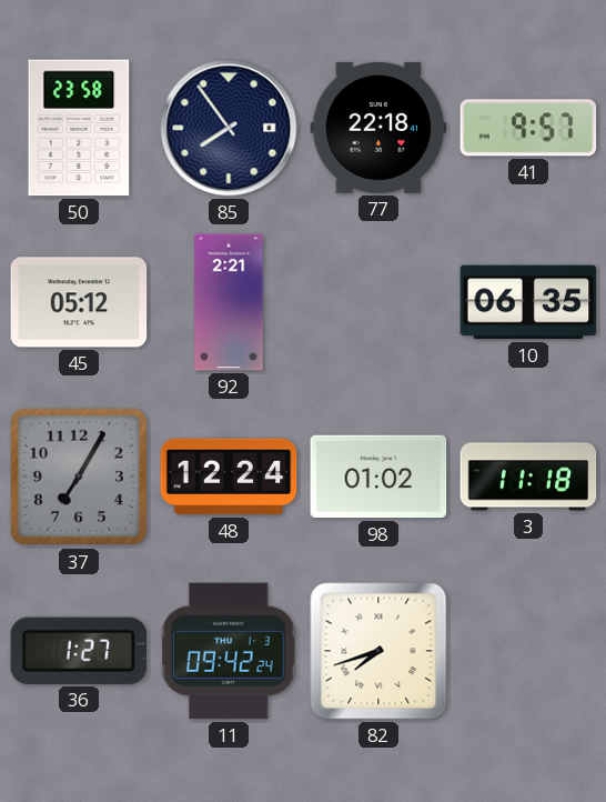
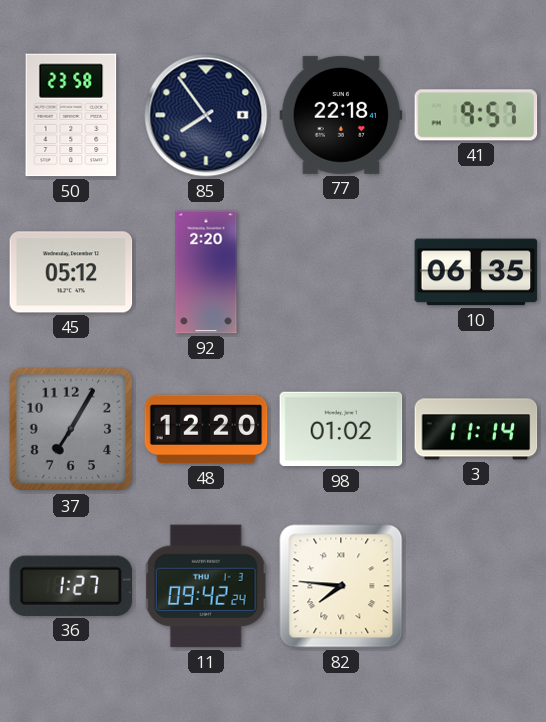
92: 2:21 -> 2:20
48: 12:24 -> 12:20
3: 11:18 -> 11:14
82: 7:42 -> 7:46
